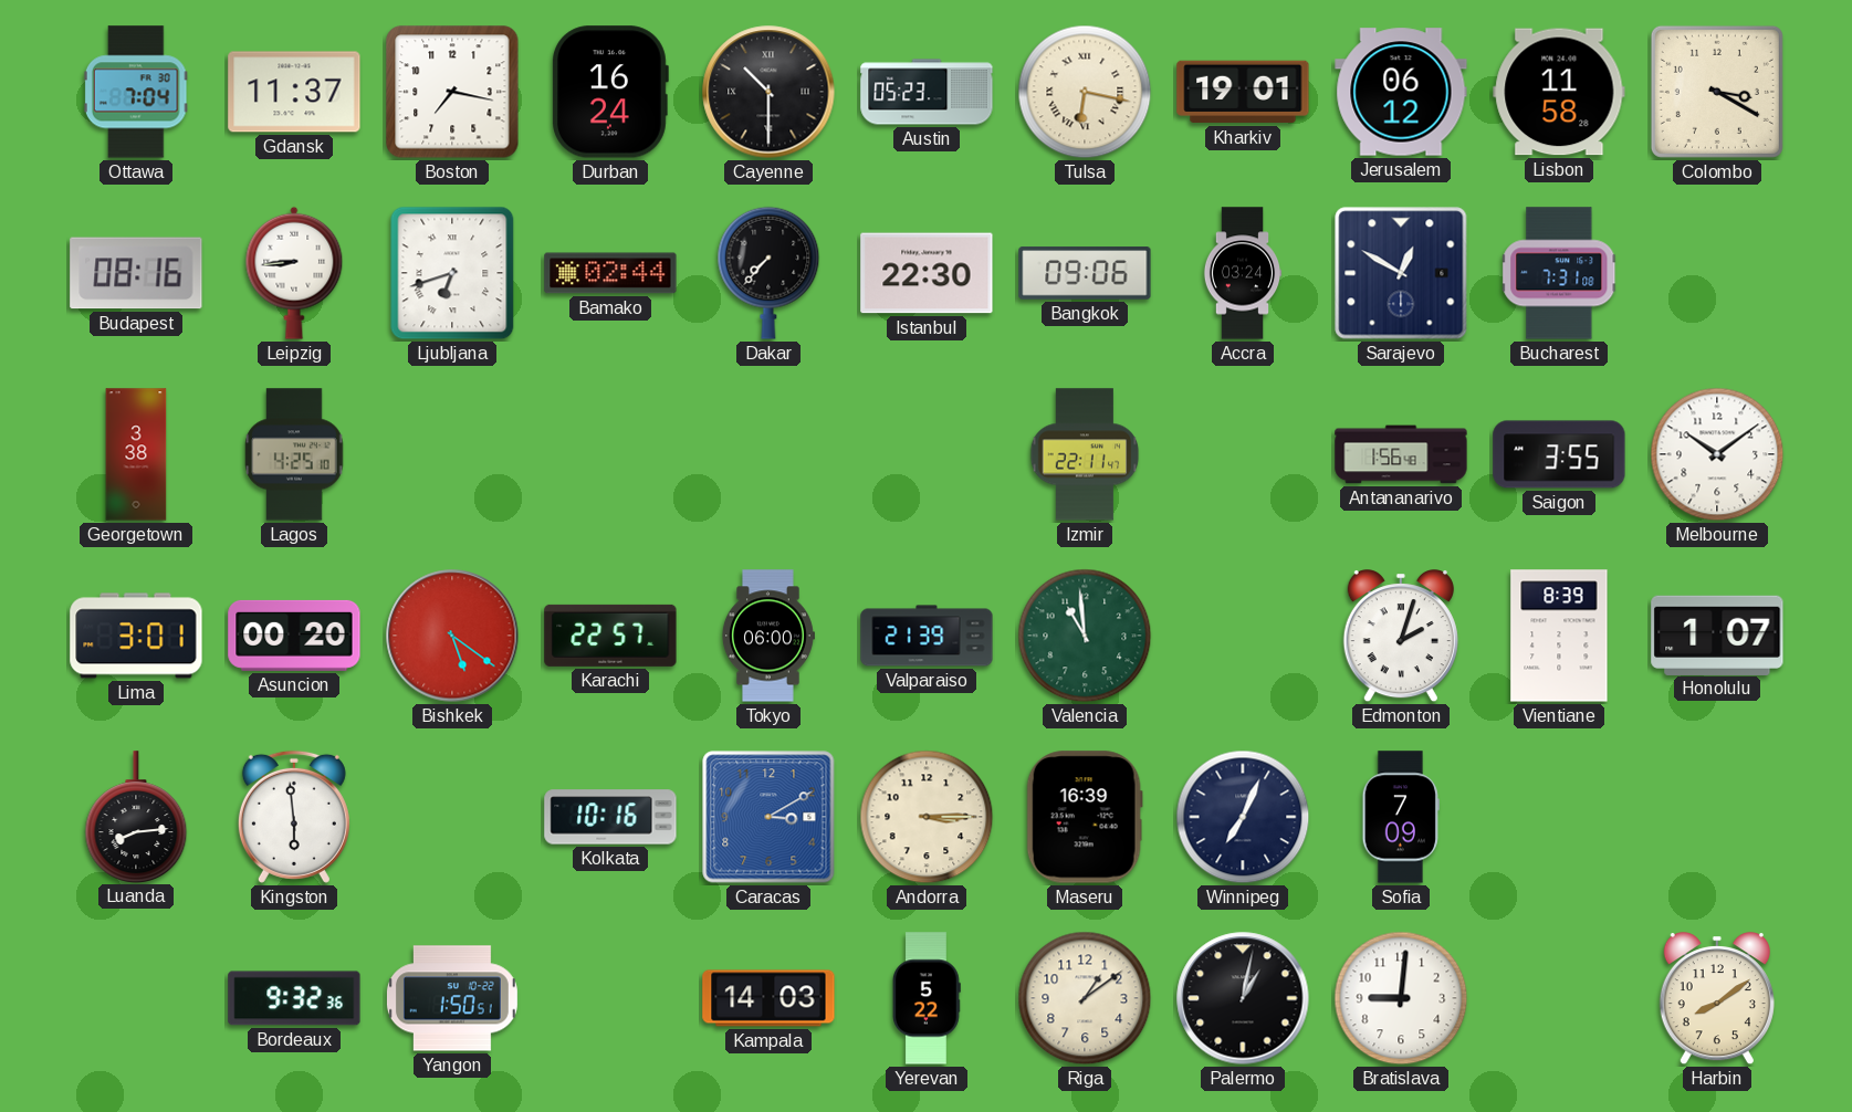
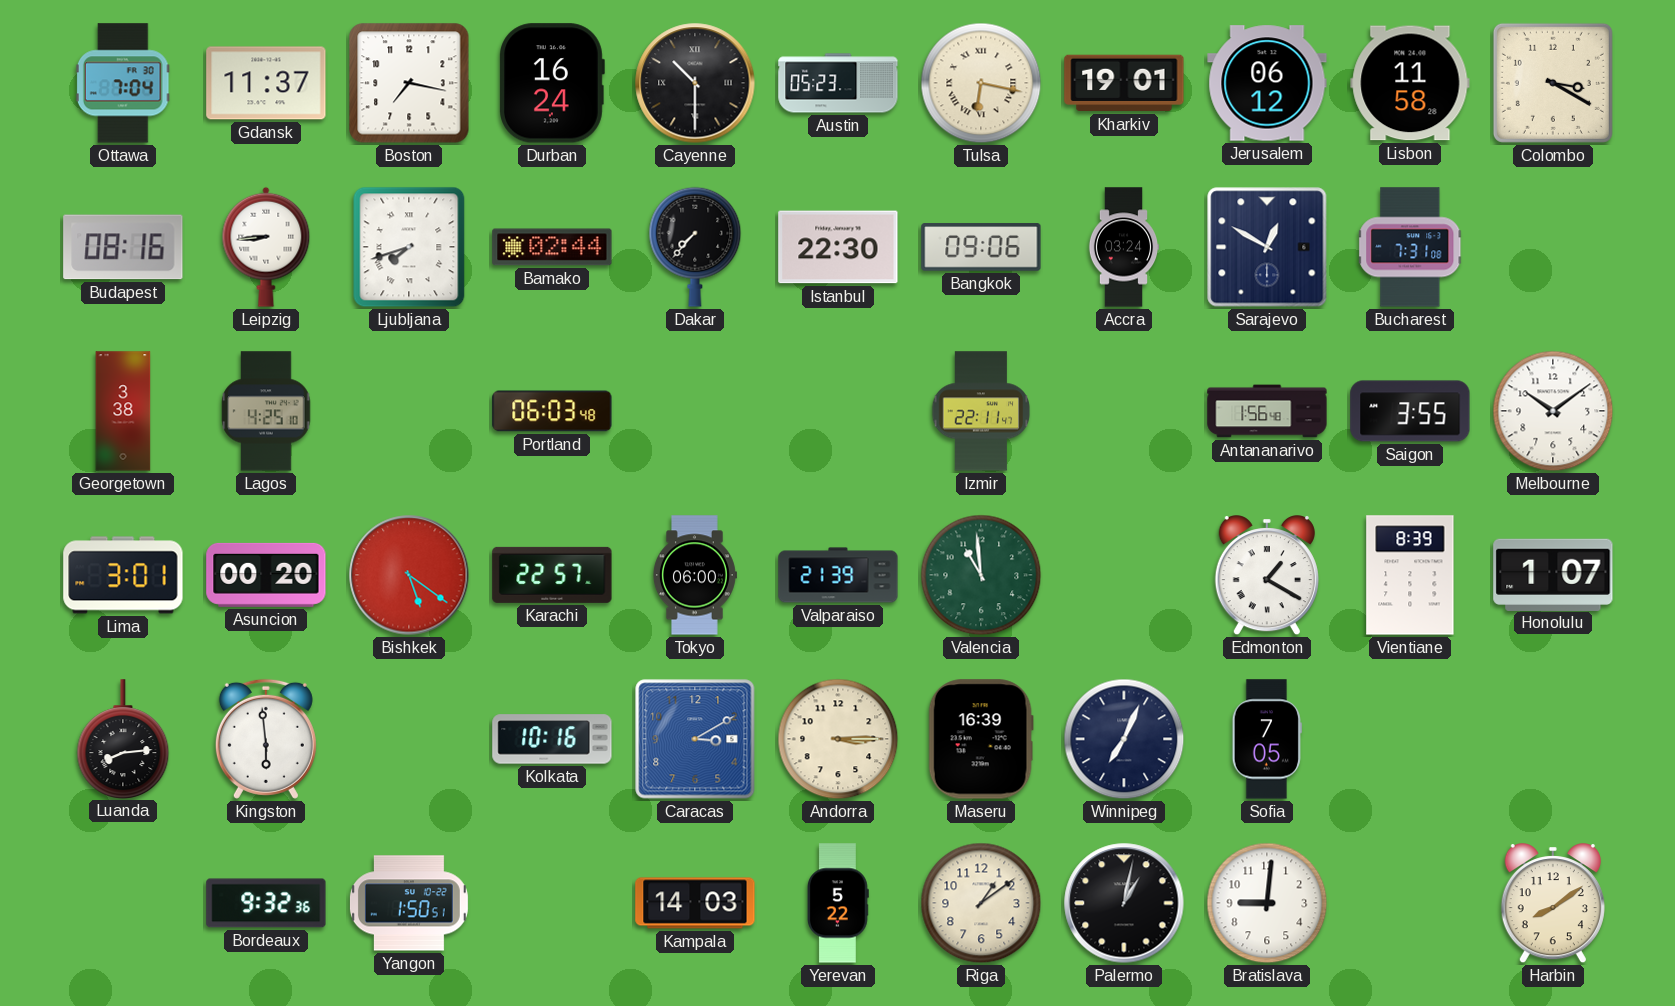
Ljubljana: 6:42 -> 7:42
Portland: none -> 06:03
Edmonton: 2:03 -> 1:20
Sofia: 7:09 -> 7:05
